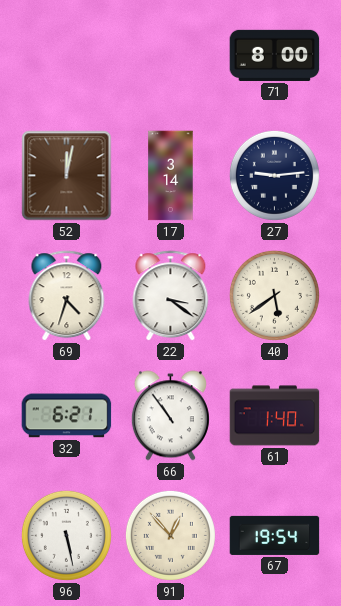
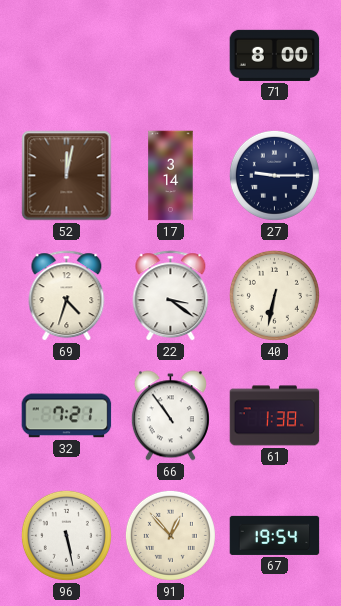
27: 9:14 -> 9:15
40: 5:39 -> 6:32
32: 6:21 -> 7:21
61: 1:40 -> 1:38
